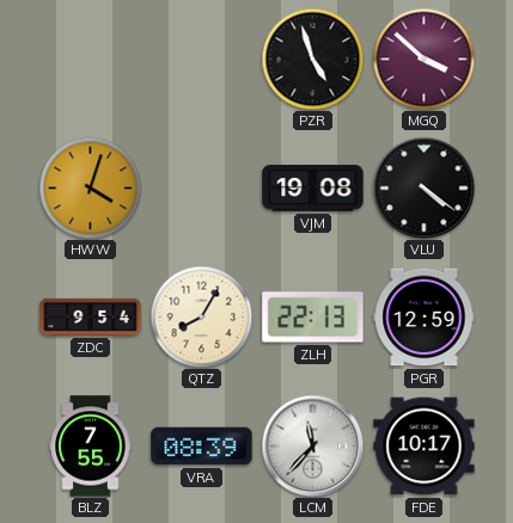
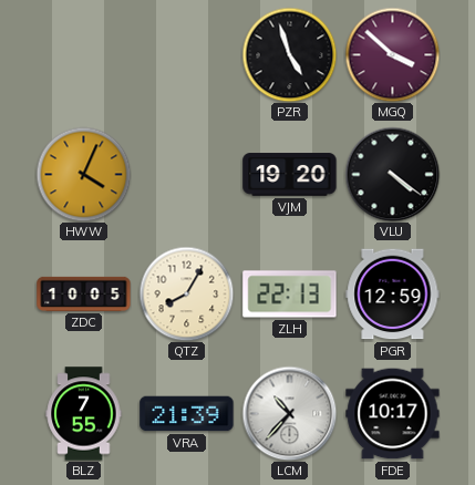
HWW: 4:03 -> 4:04
VJM: 19:08 -> 19:20
ZDC: 9:54 -> 10:05
VRA: 08:39 -> 21:39
LCM: 11:37 -> 10:37
